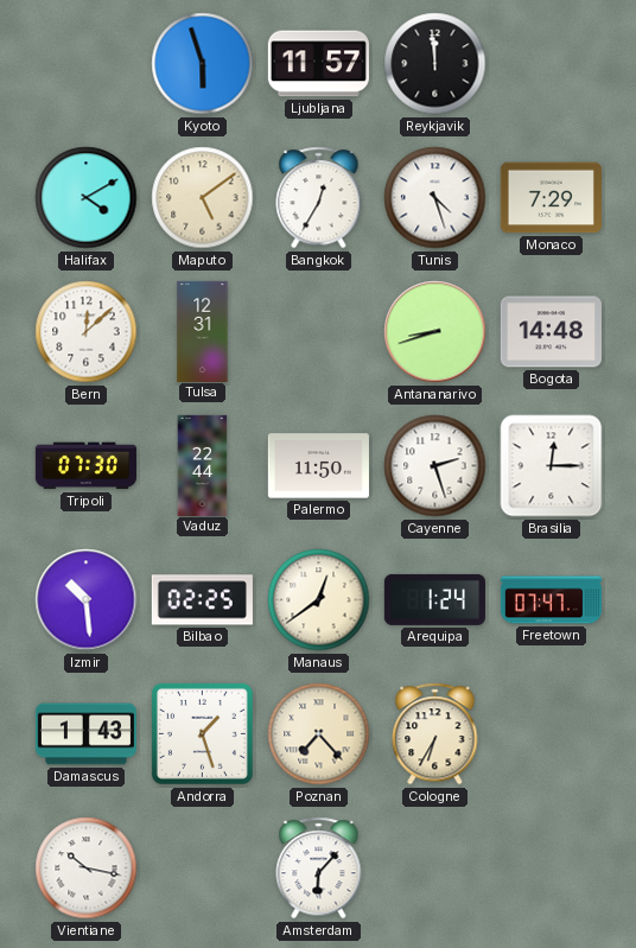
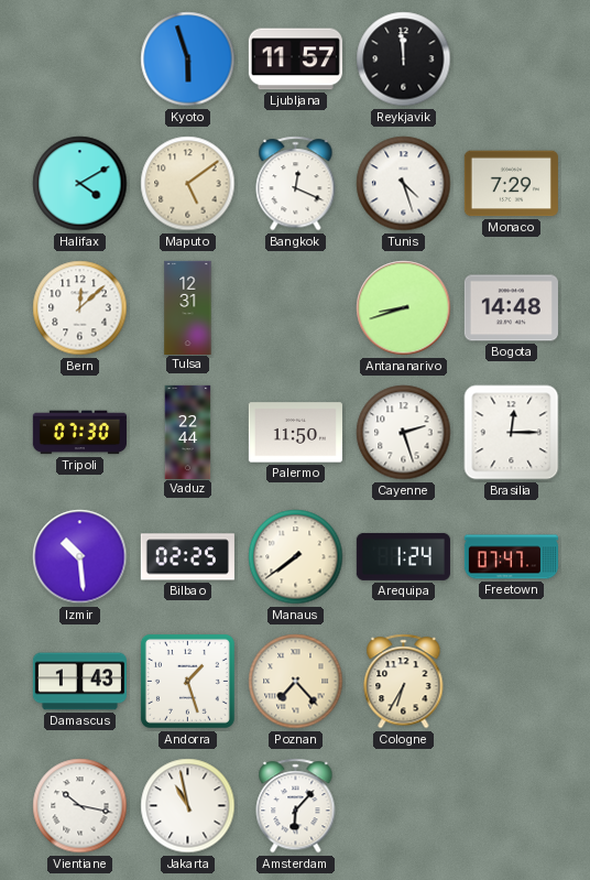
Bangkok: 12:35 -> 12:19
Manaus: 12:39 -> 7:39
Jakarta: none -> 10:58
